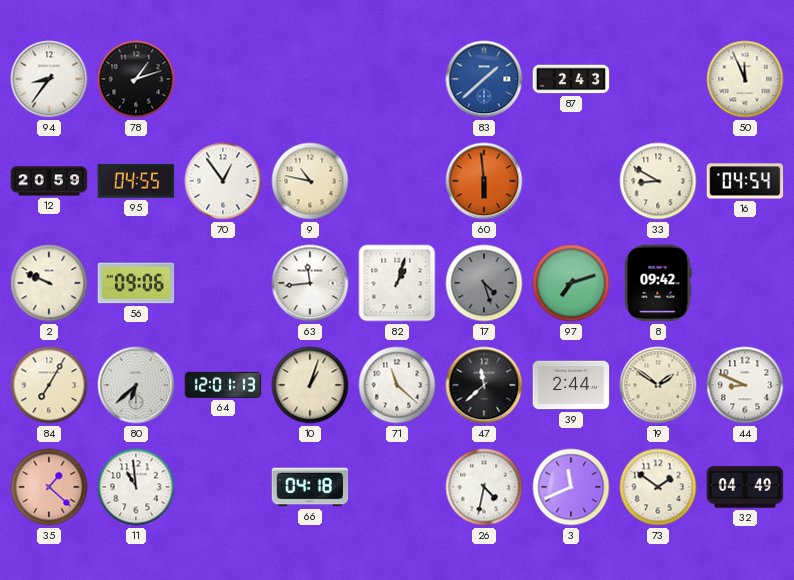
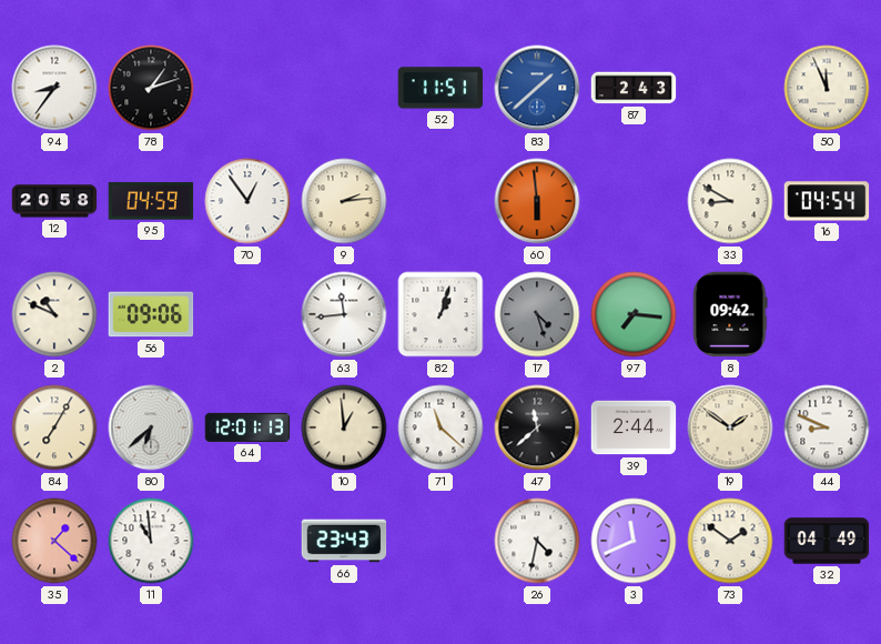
52: none -> 11:51
12: 20:59 -> 20:58
95: 04:55 -> 04:59
9: 10:47 -> 2:14
2: 9:49 -> 10:49
97: 7:12 -> 7:16
10: 1:03 -> 12:59
66: 04:18 -> 23:43
